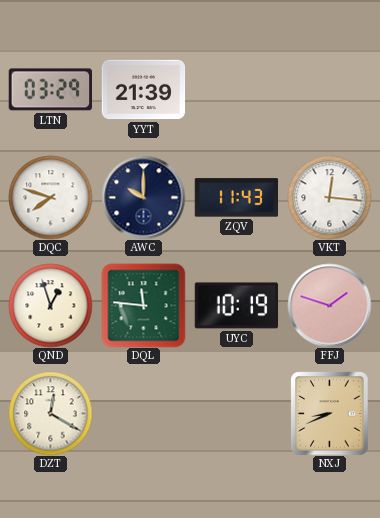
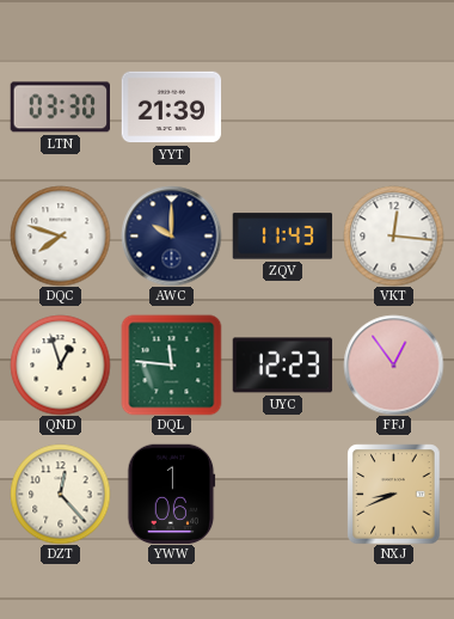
LTN: 03:29 -> 03:30
UYC: 10:19 -> 12:23
FFJ: 1:48 -> 12:54
DZT: 12:20 -> 12:23
YWW: none -> 1:06
